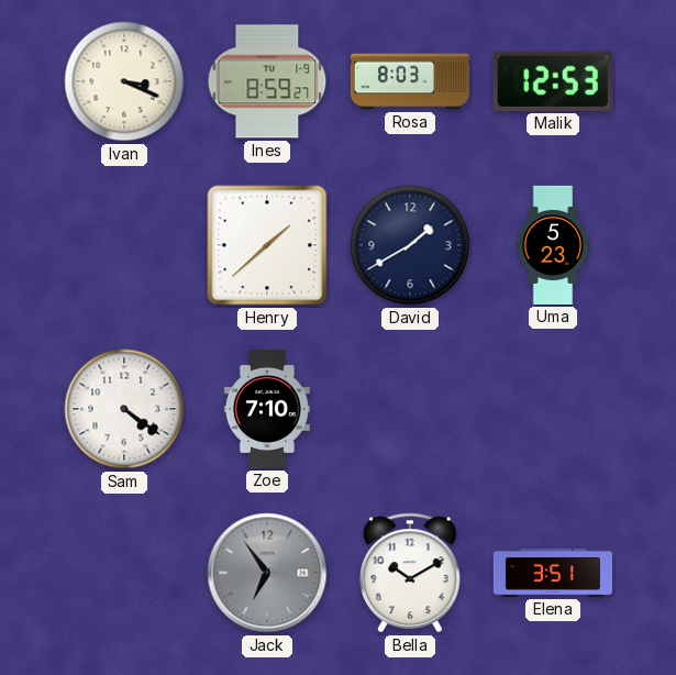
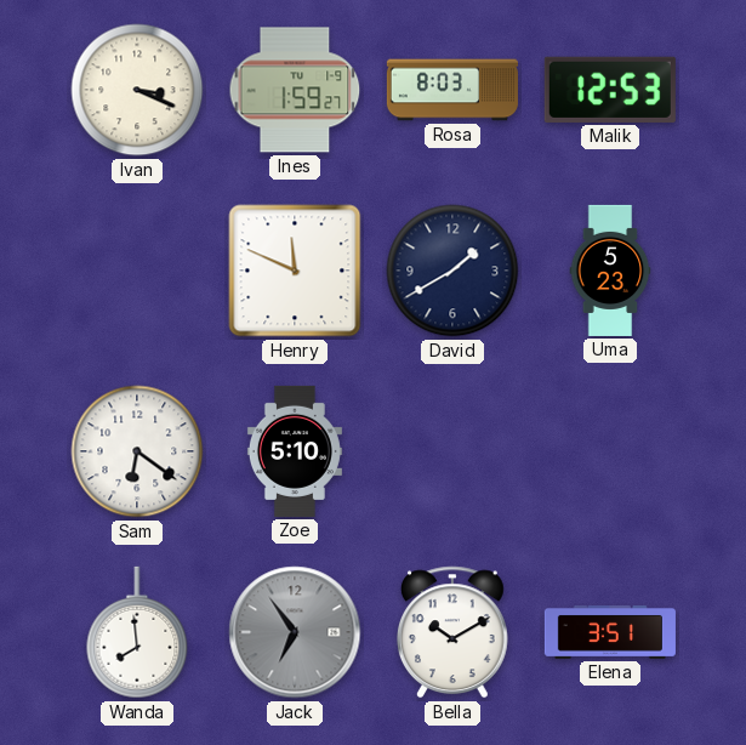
Ines: 8:59 -> 1:59
Henry: 1:38 -> 11:49
Sam: 4:21 -> 6:21
Zoe: 7:10 -> 5:10
Wanda: none -> 7:59
